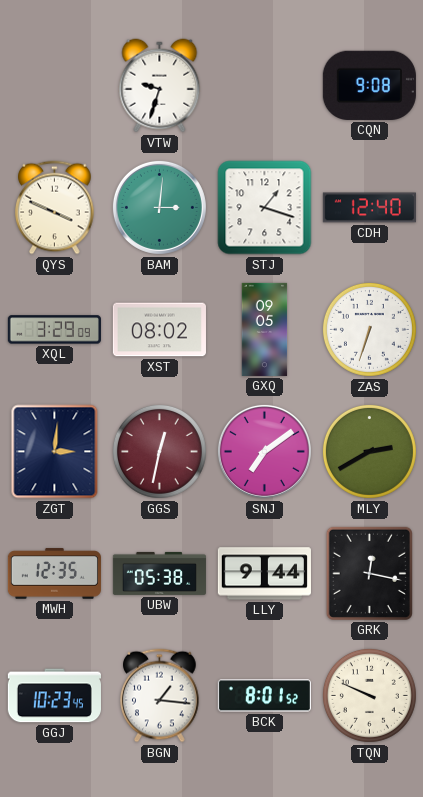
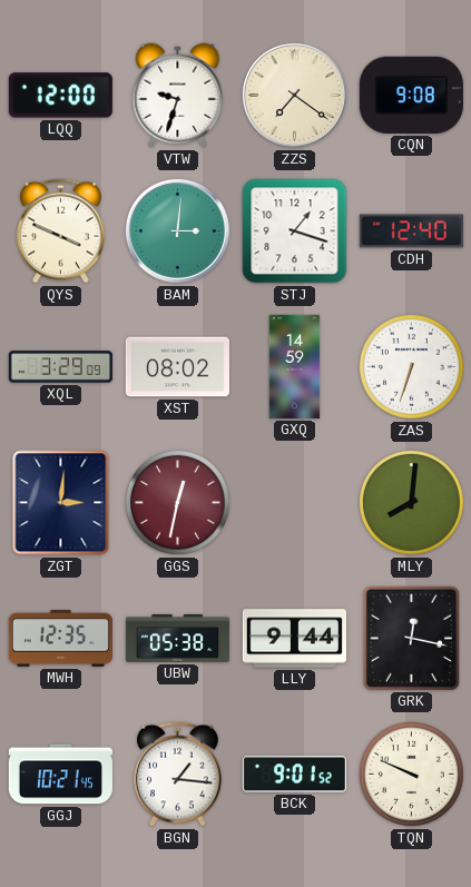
LQQ: none -> 12:00
ZZS: none -> 7:21
GXQ: 09:05 -> 14:59
SNJ: 7:09 -> none
MLY: 2:40 -> 8:01
GGJ: 10:23 -> 10:21
BCK: 8:01 -> 9:01
